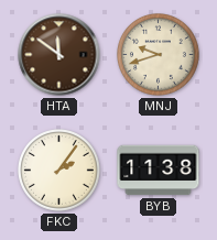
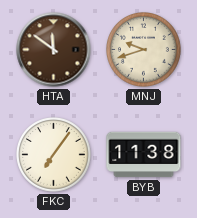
FKC: 2:06 -> 7:06
